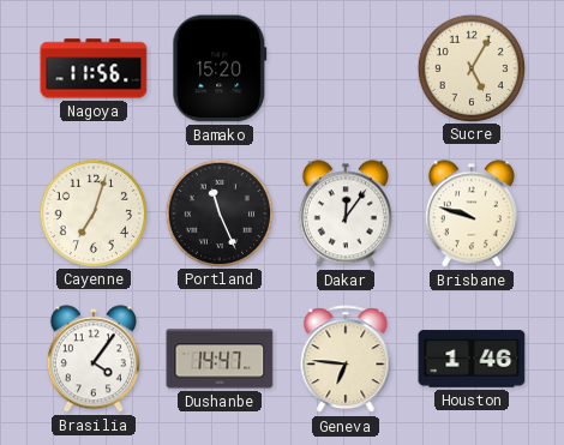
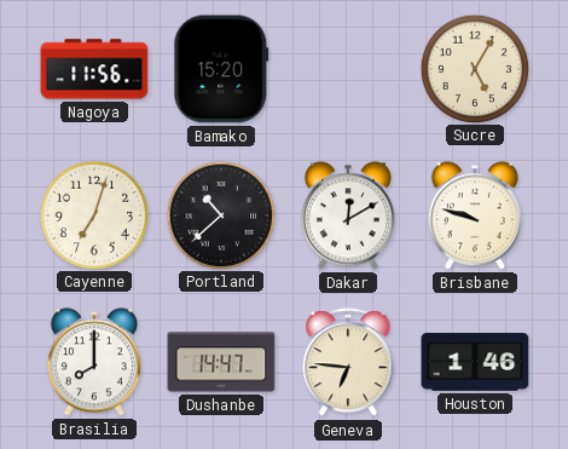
Portland: 11:26 -> 10:38
Dakar: 12:06 -> 12:10
Brasilia: 4:06 -> 8:00
